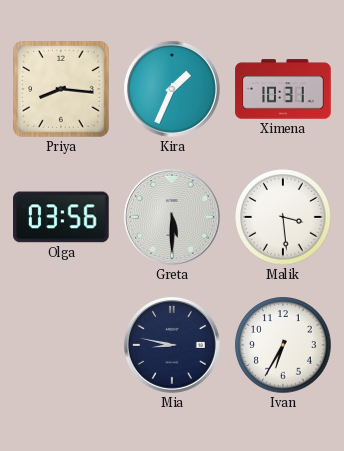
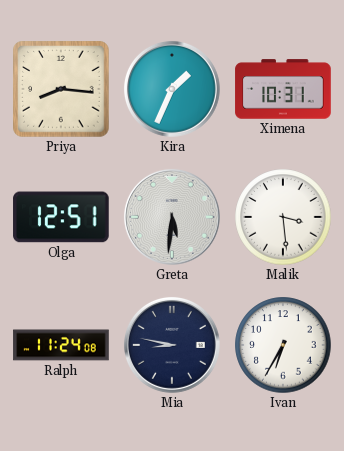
Olga: 03:56 -> 12:51
Greta: 5:30 -> 5:31
Ralph: none -> 11:24
